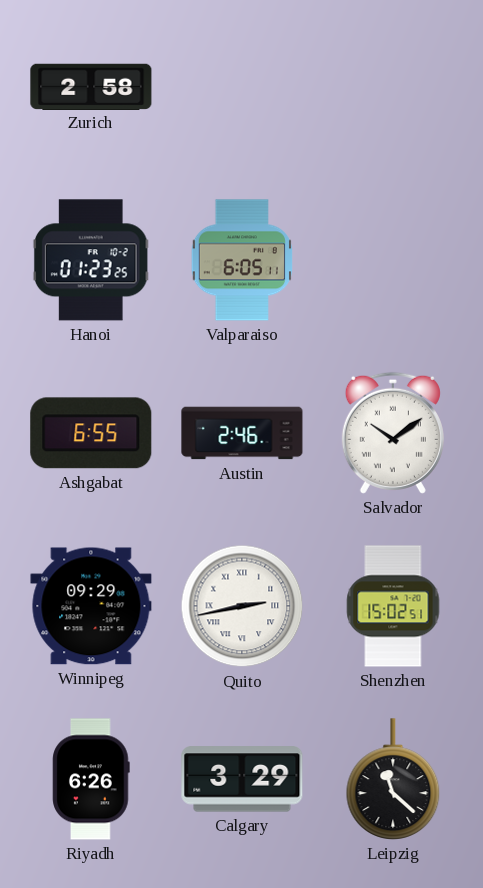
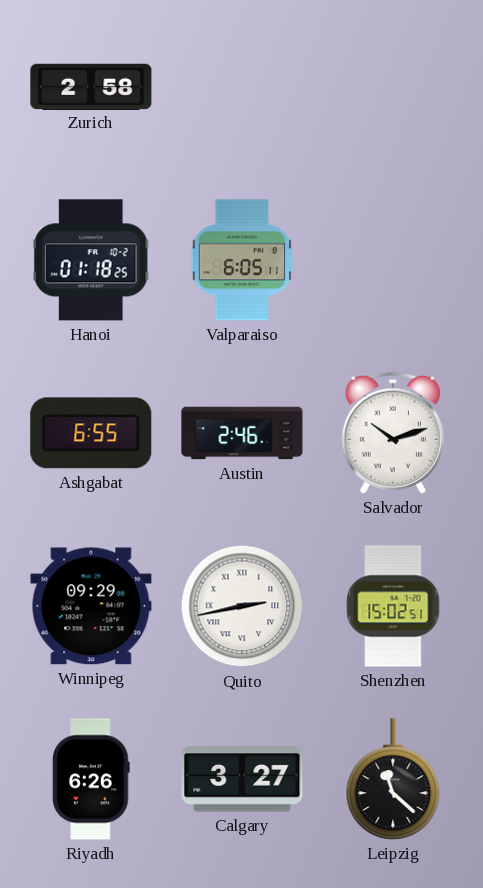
Hanoi: 01:23 -> 01:18
Salvador: 10:09 -> 10:12
Calgary: 3:29 -> 3:27
